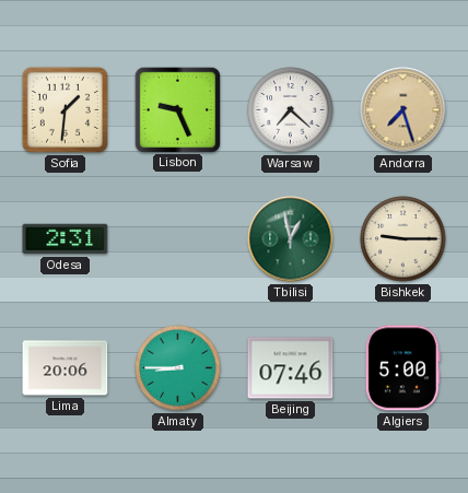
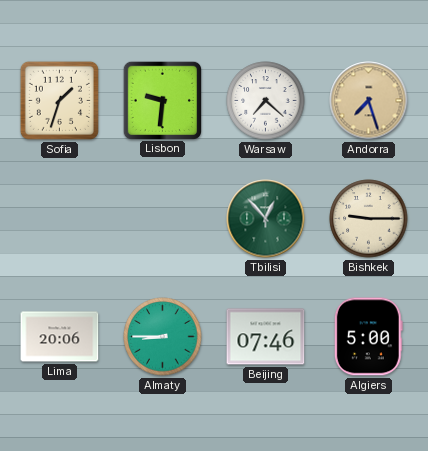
Sofia: 1:31 -> 1:33
Lisbon: 9:26 -> 9:31
Odesa: 2:31 -> none
Tbilisi: 12:58 -> 12:53
